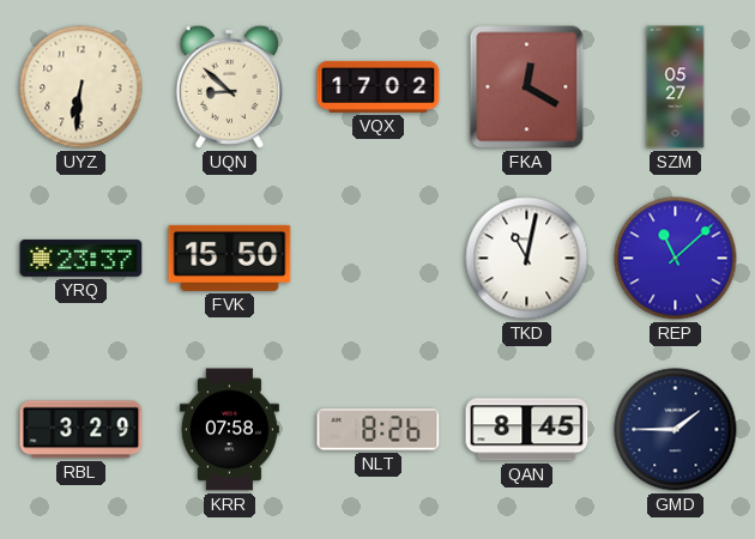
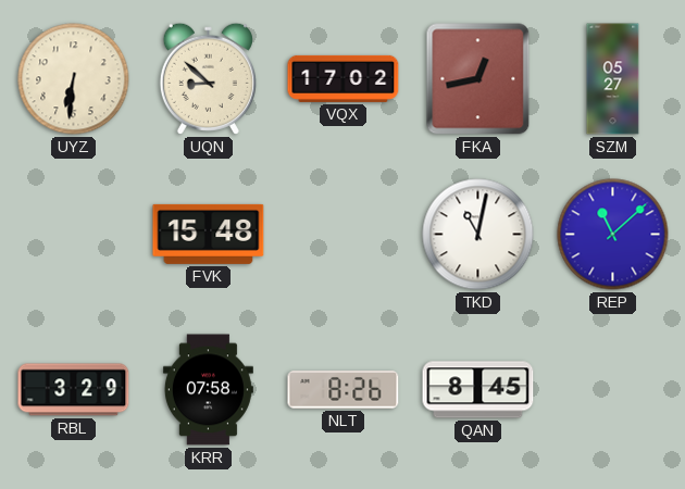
FKA: 12:20 -> 12:43
YRQ: 23:37 -> none
FVK: 15:50 -> 15:48
GMD: 1:45 -> none
